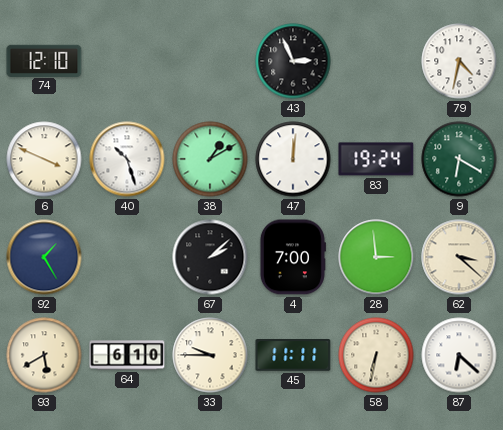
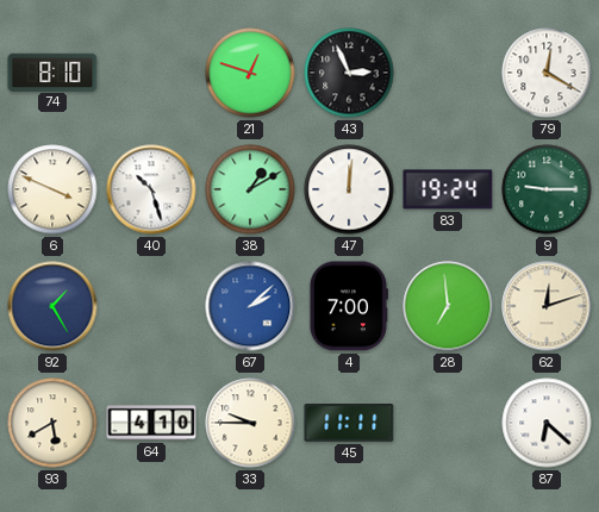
74: 12:10 -> 8:10
21: none -> 12:48
79: 4:32 -> 12:20
9: 6:20 -> 9:15
67 dial: black -> blue
28: 2:59 -> 6:59
62: 3:22 -> 12:12
64: 6:10 -> 4:10
58: 6:32 -> none
